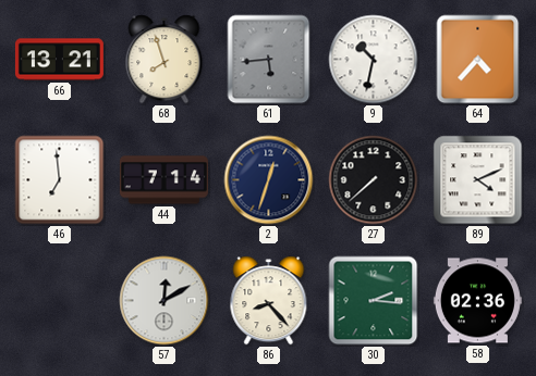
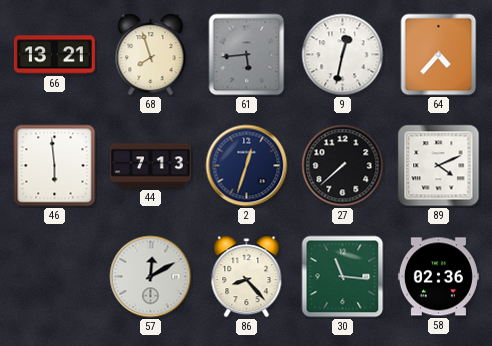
9: 10:32 -> 12:32
46: 6:59 -> 5:59
44: 7:14 -> 7:13
30: 2:16 -> 11:16
